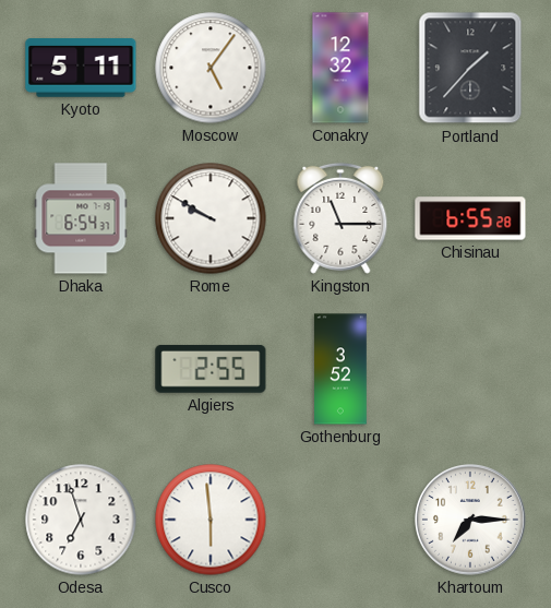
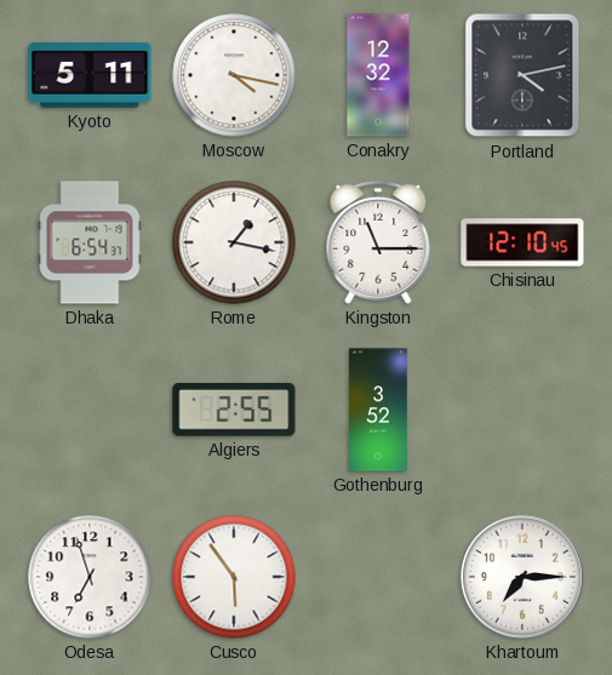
Moscow: 5:06 -> 4:17
Portland: 1:37 -> 4:13
Rome: 9:50 -> 1:17
Chisinau: 6:55 -> 12:10
Cusco: 5:59 -> 5:54
